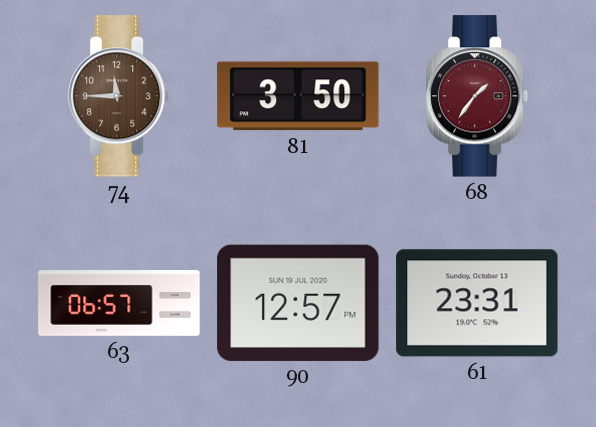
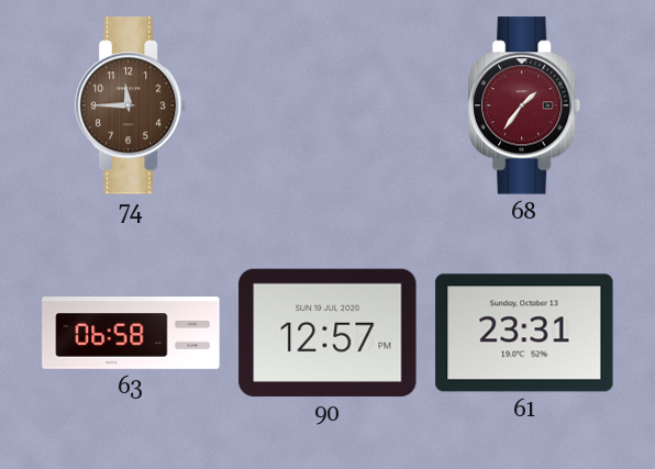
81: 3:50 -> none
63: 06:57 -> 06:58
